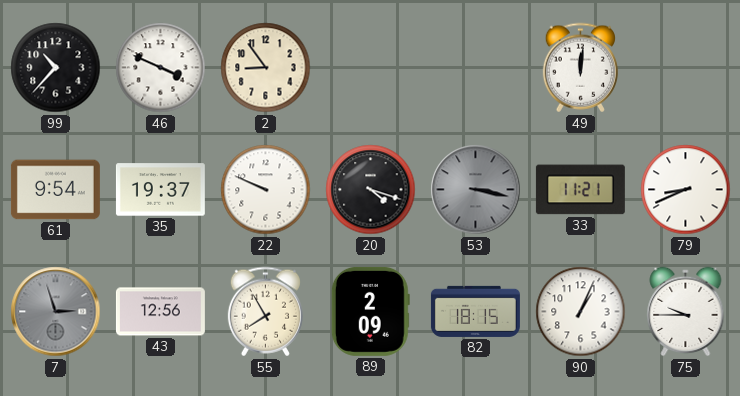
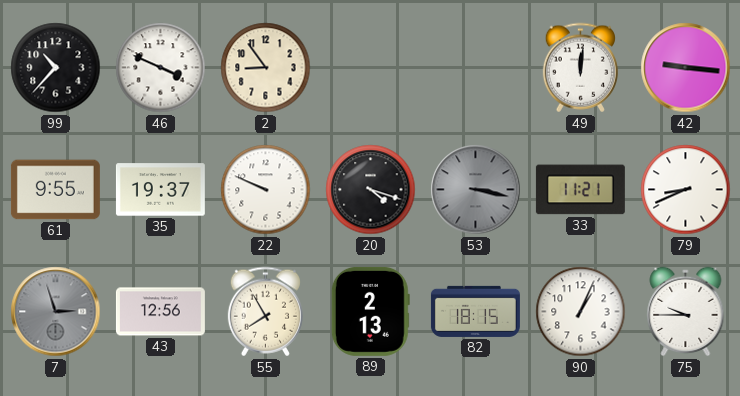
42: none -> 9:16
61: 9:54 -> 9:55
89: 2:09 -> 2:13
